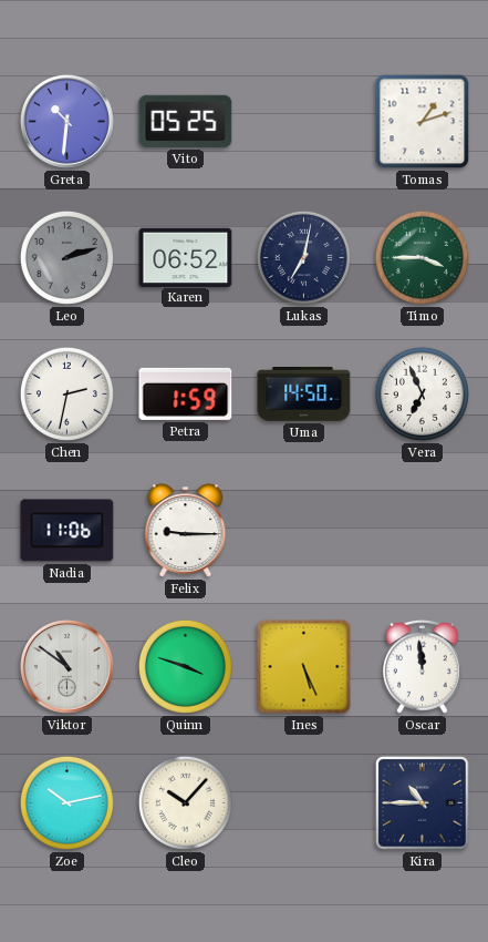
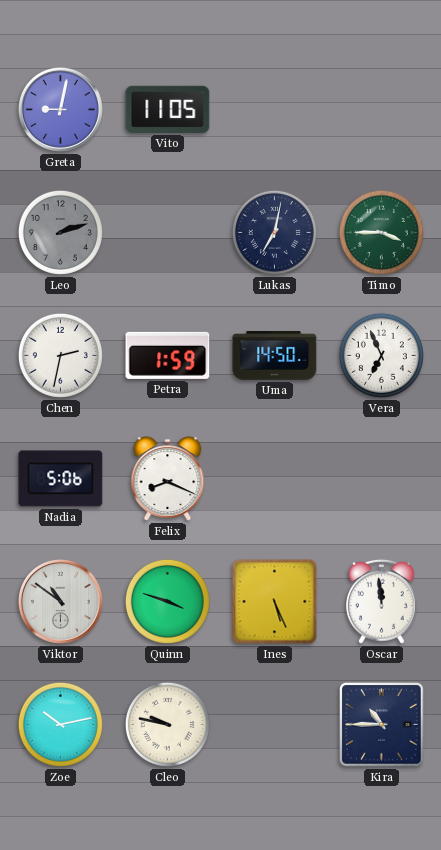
Greta: 10:31 -> 9:02
Vito: 05:25 -> 11:05
Tomas: 1:12 -> none
Karen: 06:52 -> none
Nadia: 11:06 -> 5:06
Felix: 9:15 -> 8:19
Cleo: 10:07 -> 9:47
